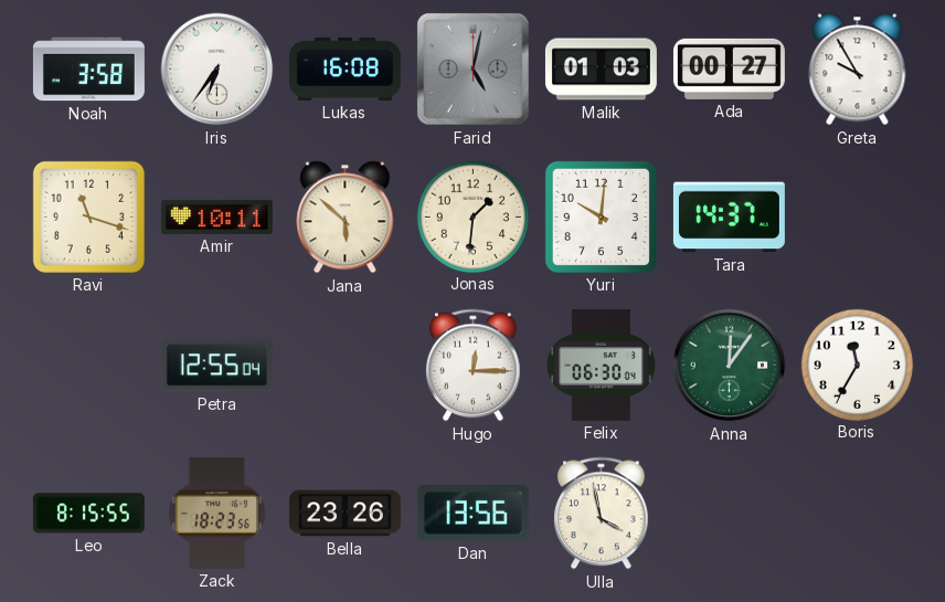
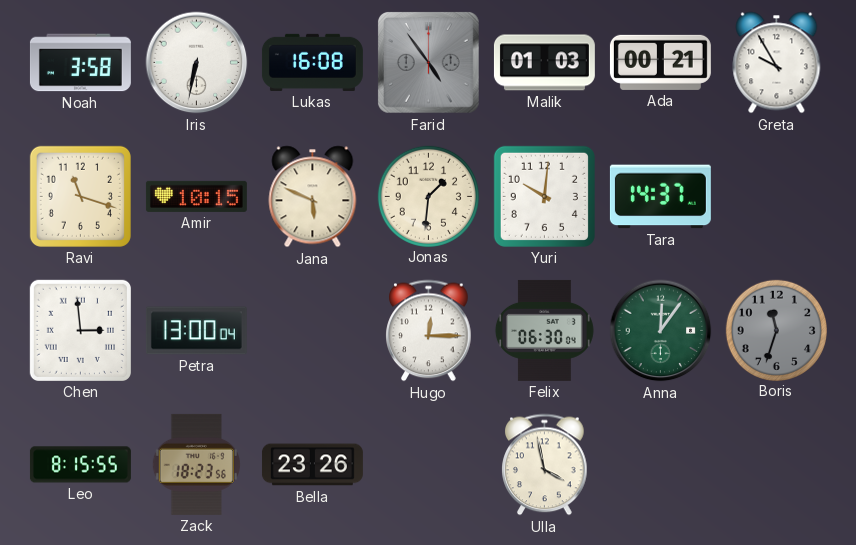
Iris: 6:36 -> 6:32
Farid: 5:02 -> 4:54
Ada: 00:27 -> 00:21
Amir: 10:11 -> 10:15
Jana: 5:52 -> 5:49
Chen: none -> 2:59
Petra: 12:55 -> 13:00
Boris: 11:35 -> 11:33
Boris dial: white -> grey
Dan: 13:56 -> none
